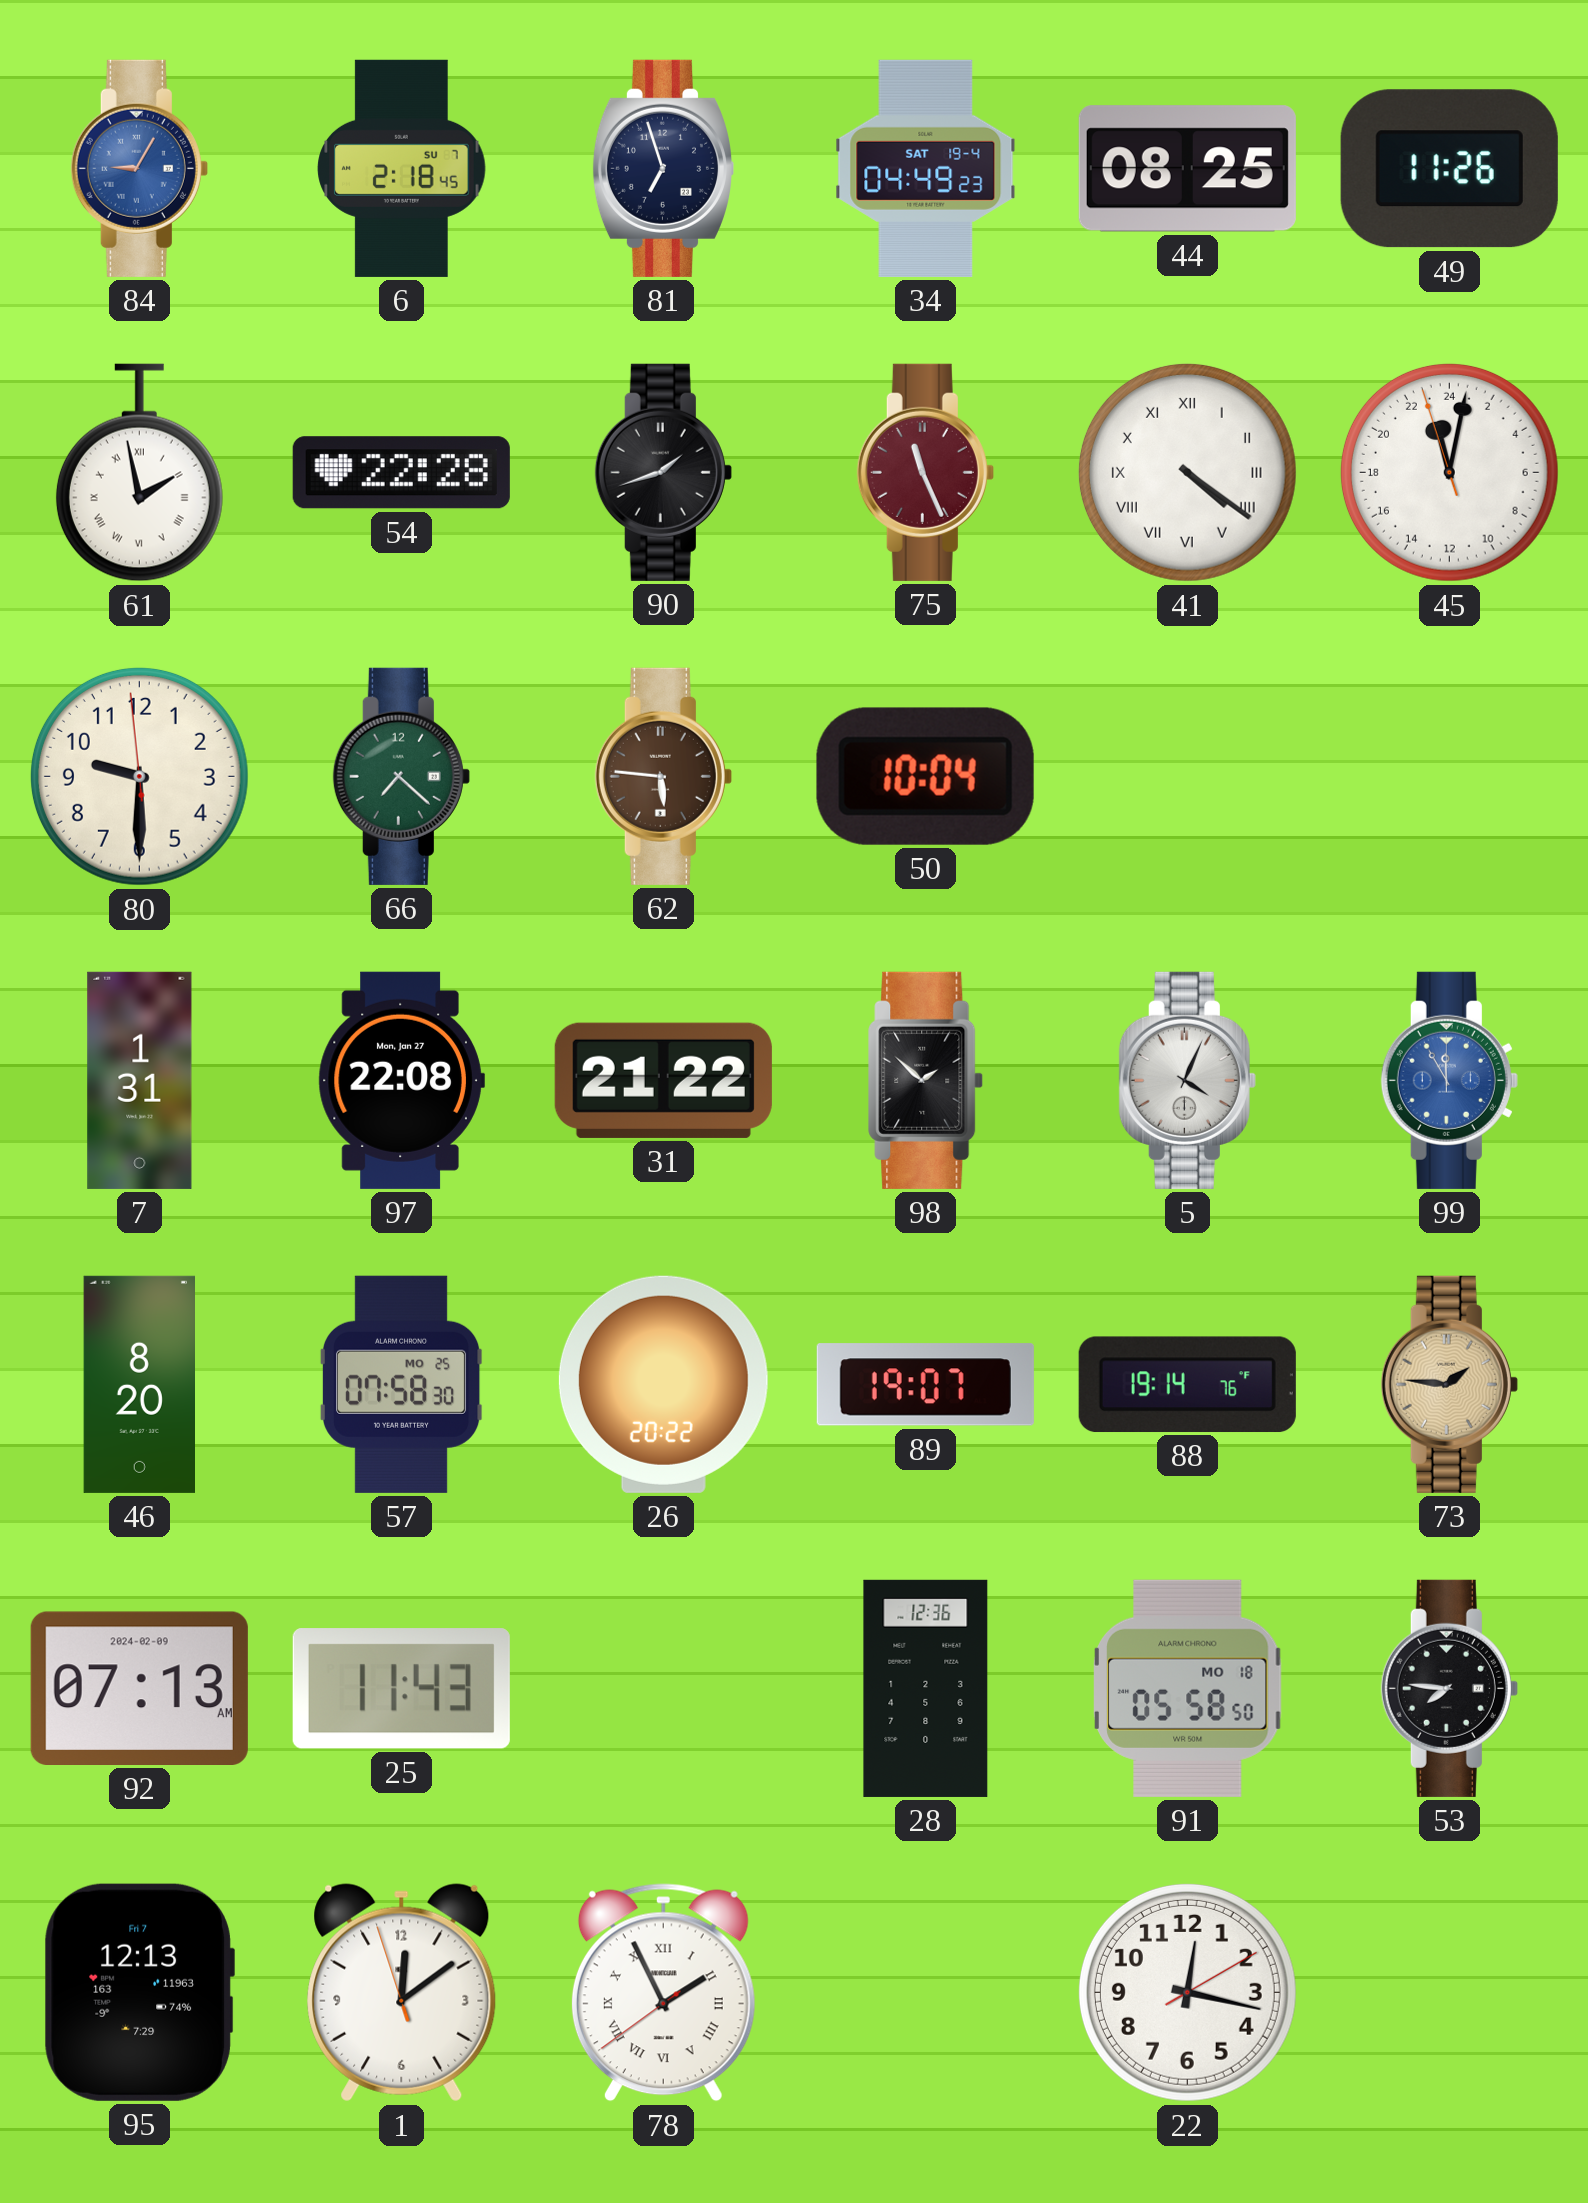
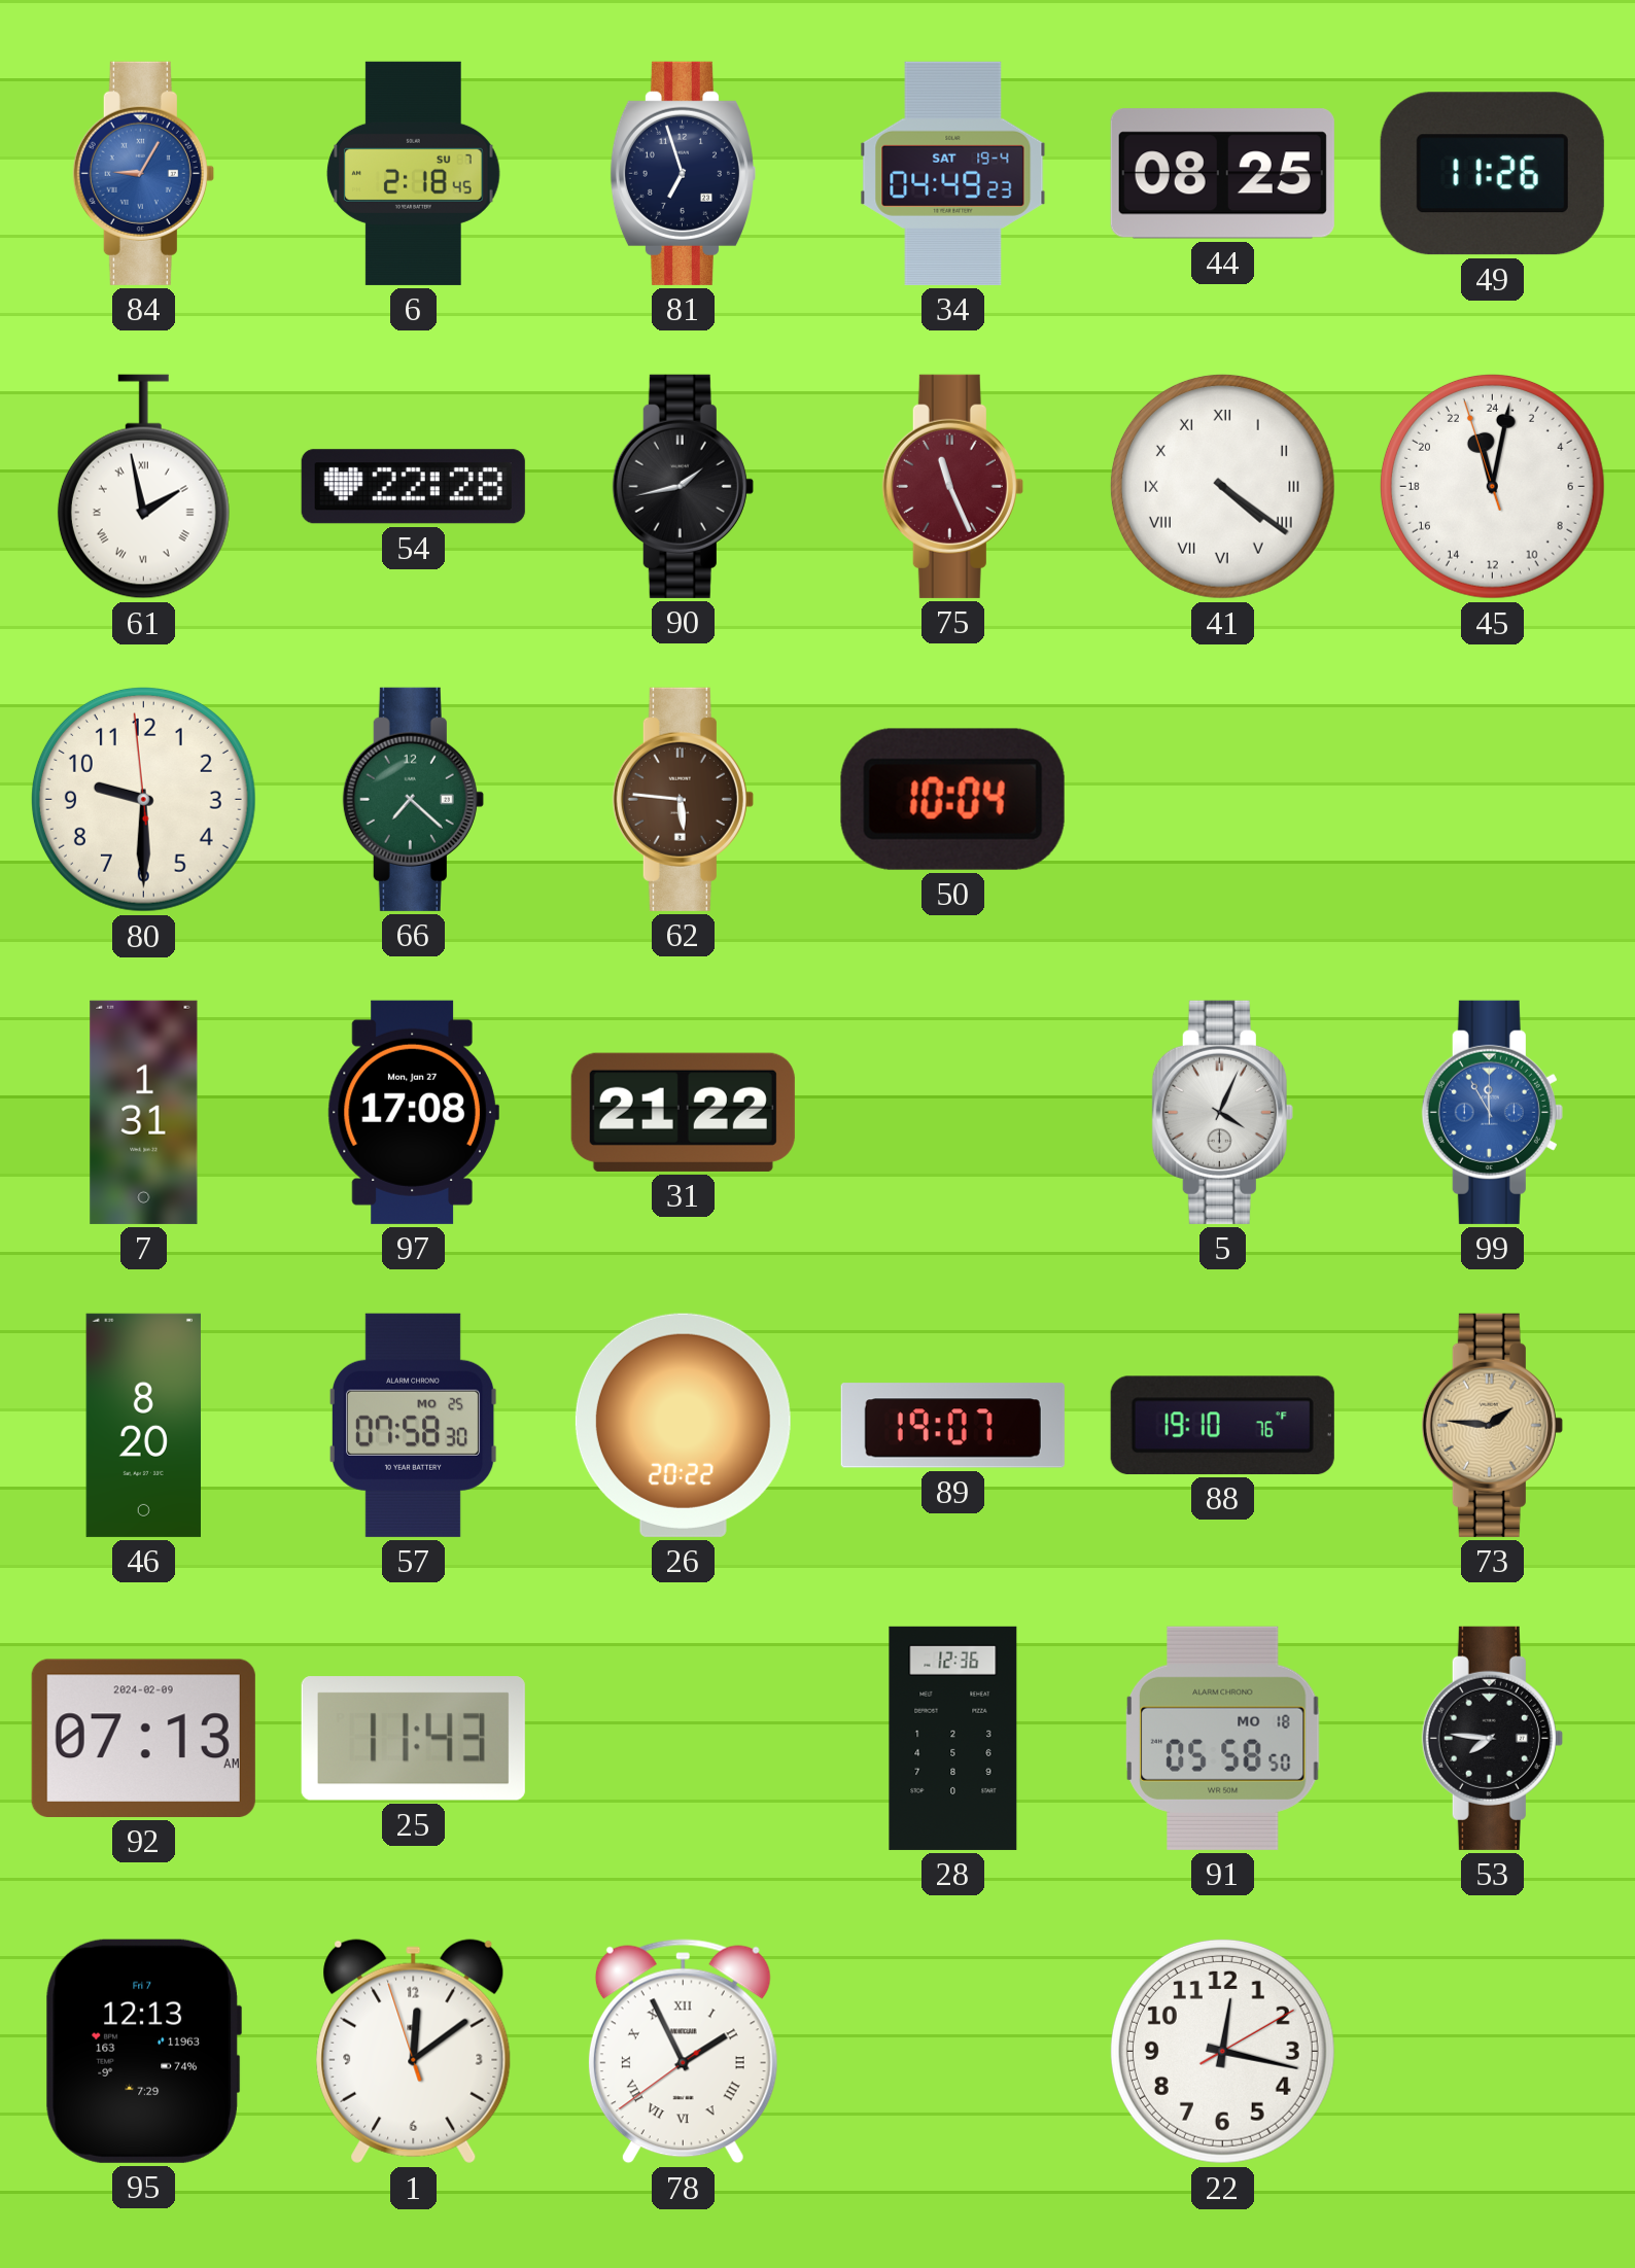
90: 1:42 -> 1:43
97: 22:08 -> 17:08
98: 1:52 -> none
88: 19:14 -> 19:10
